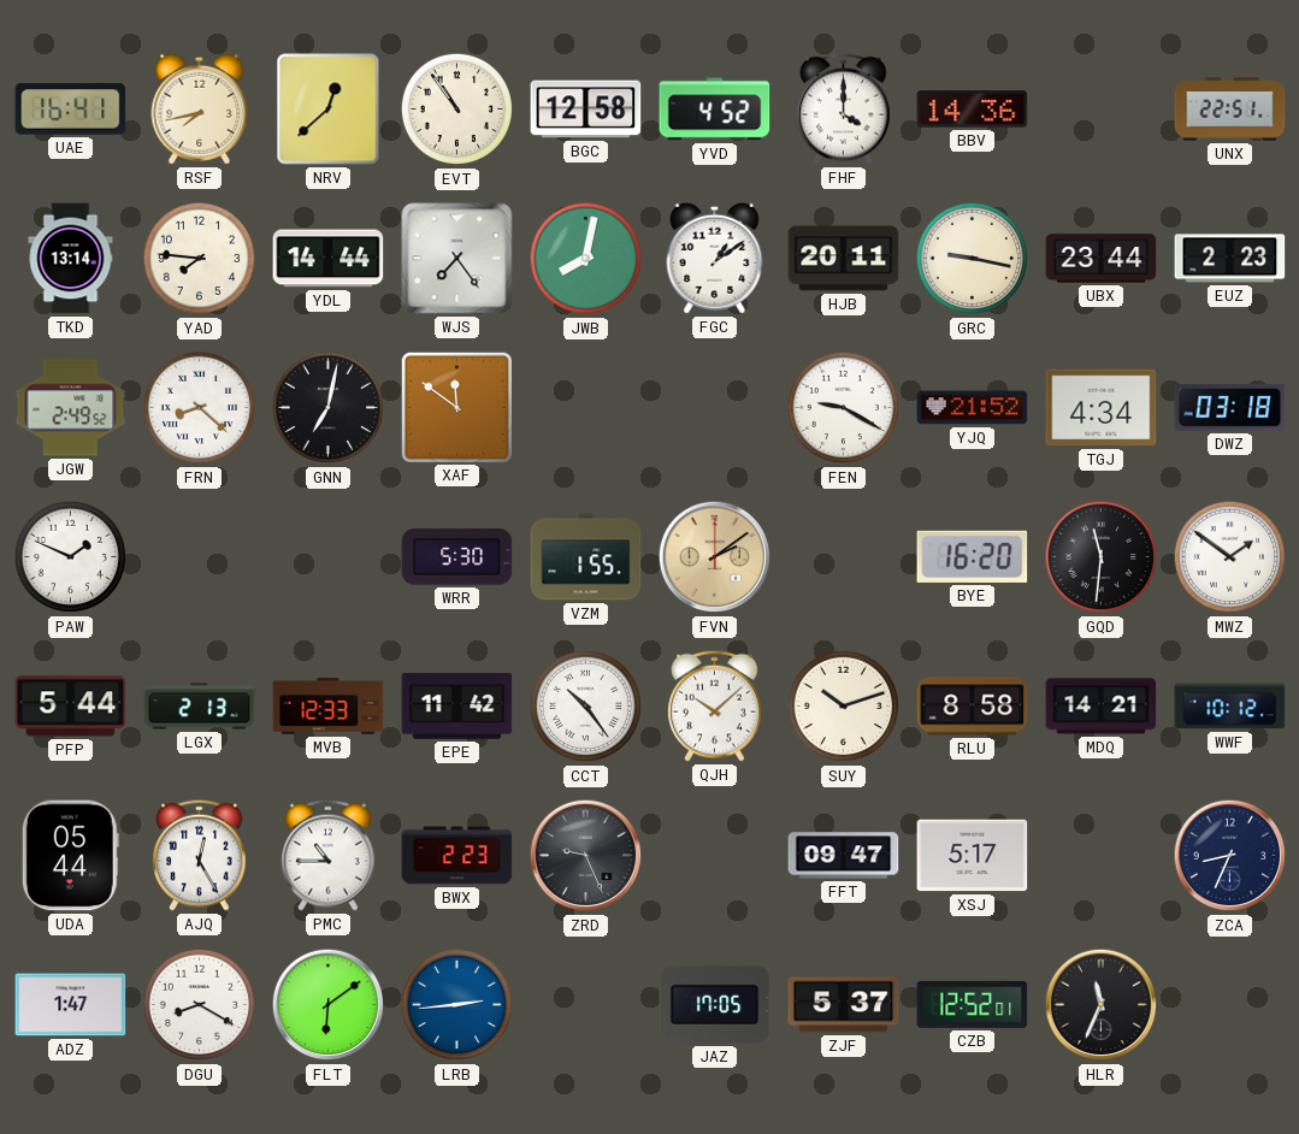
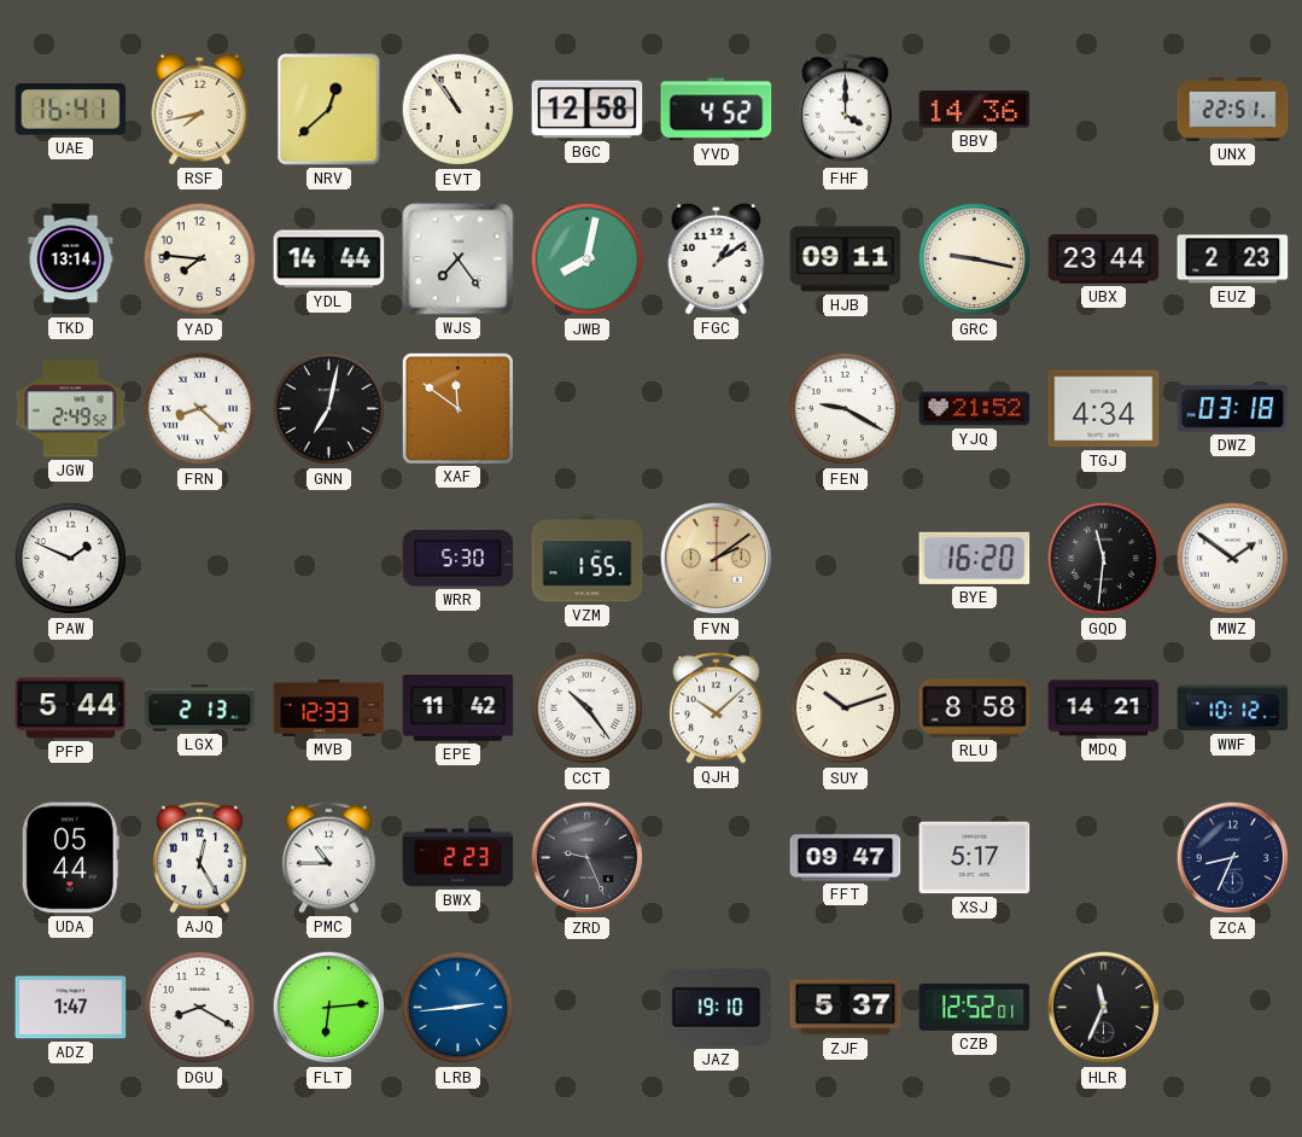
HJB: 20:11 -> 09:11
FLT: 6:09 -> 6:14
JAZ: 17:05 -> 19:10
